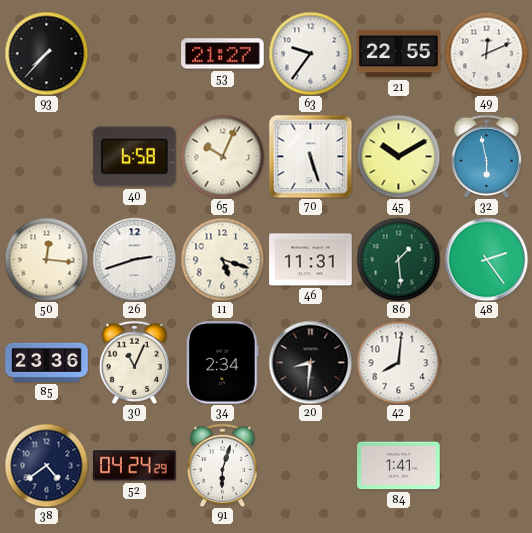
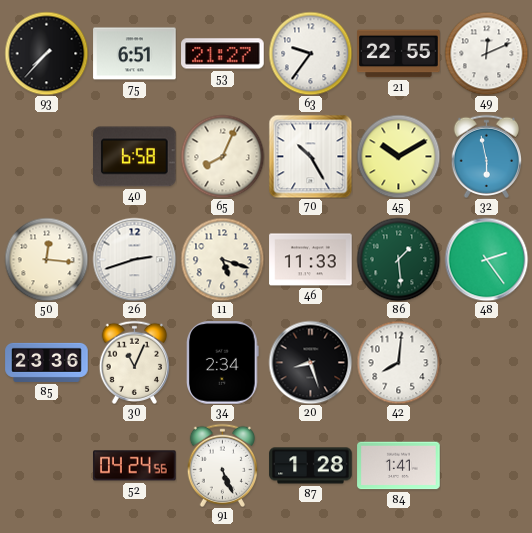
75: none -> 6:51
65: 10:04 -> 8:04
70: 5:27 -> 10:25
46: 11:31 -> 11:33
20: 8:31 -> 8:27
38: 4:39 -> none
52: 04:24:29 -> 04:24:56
91: 6:03 -> 5:26
87: none -> 1:28
